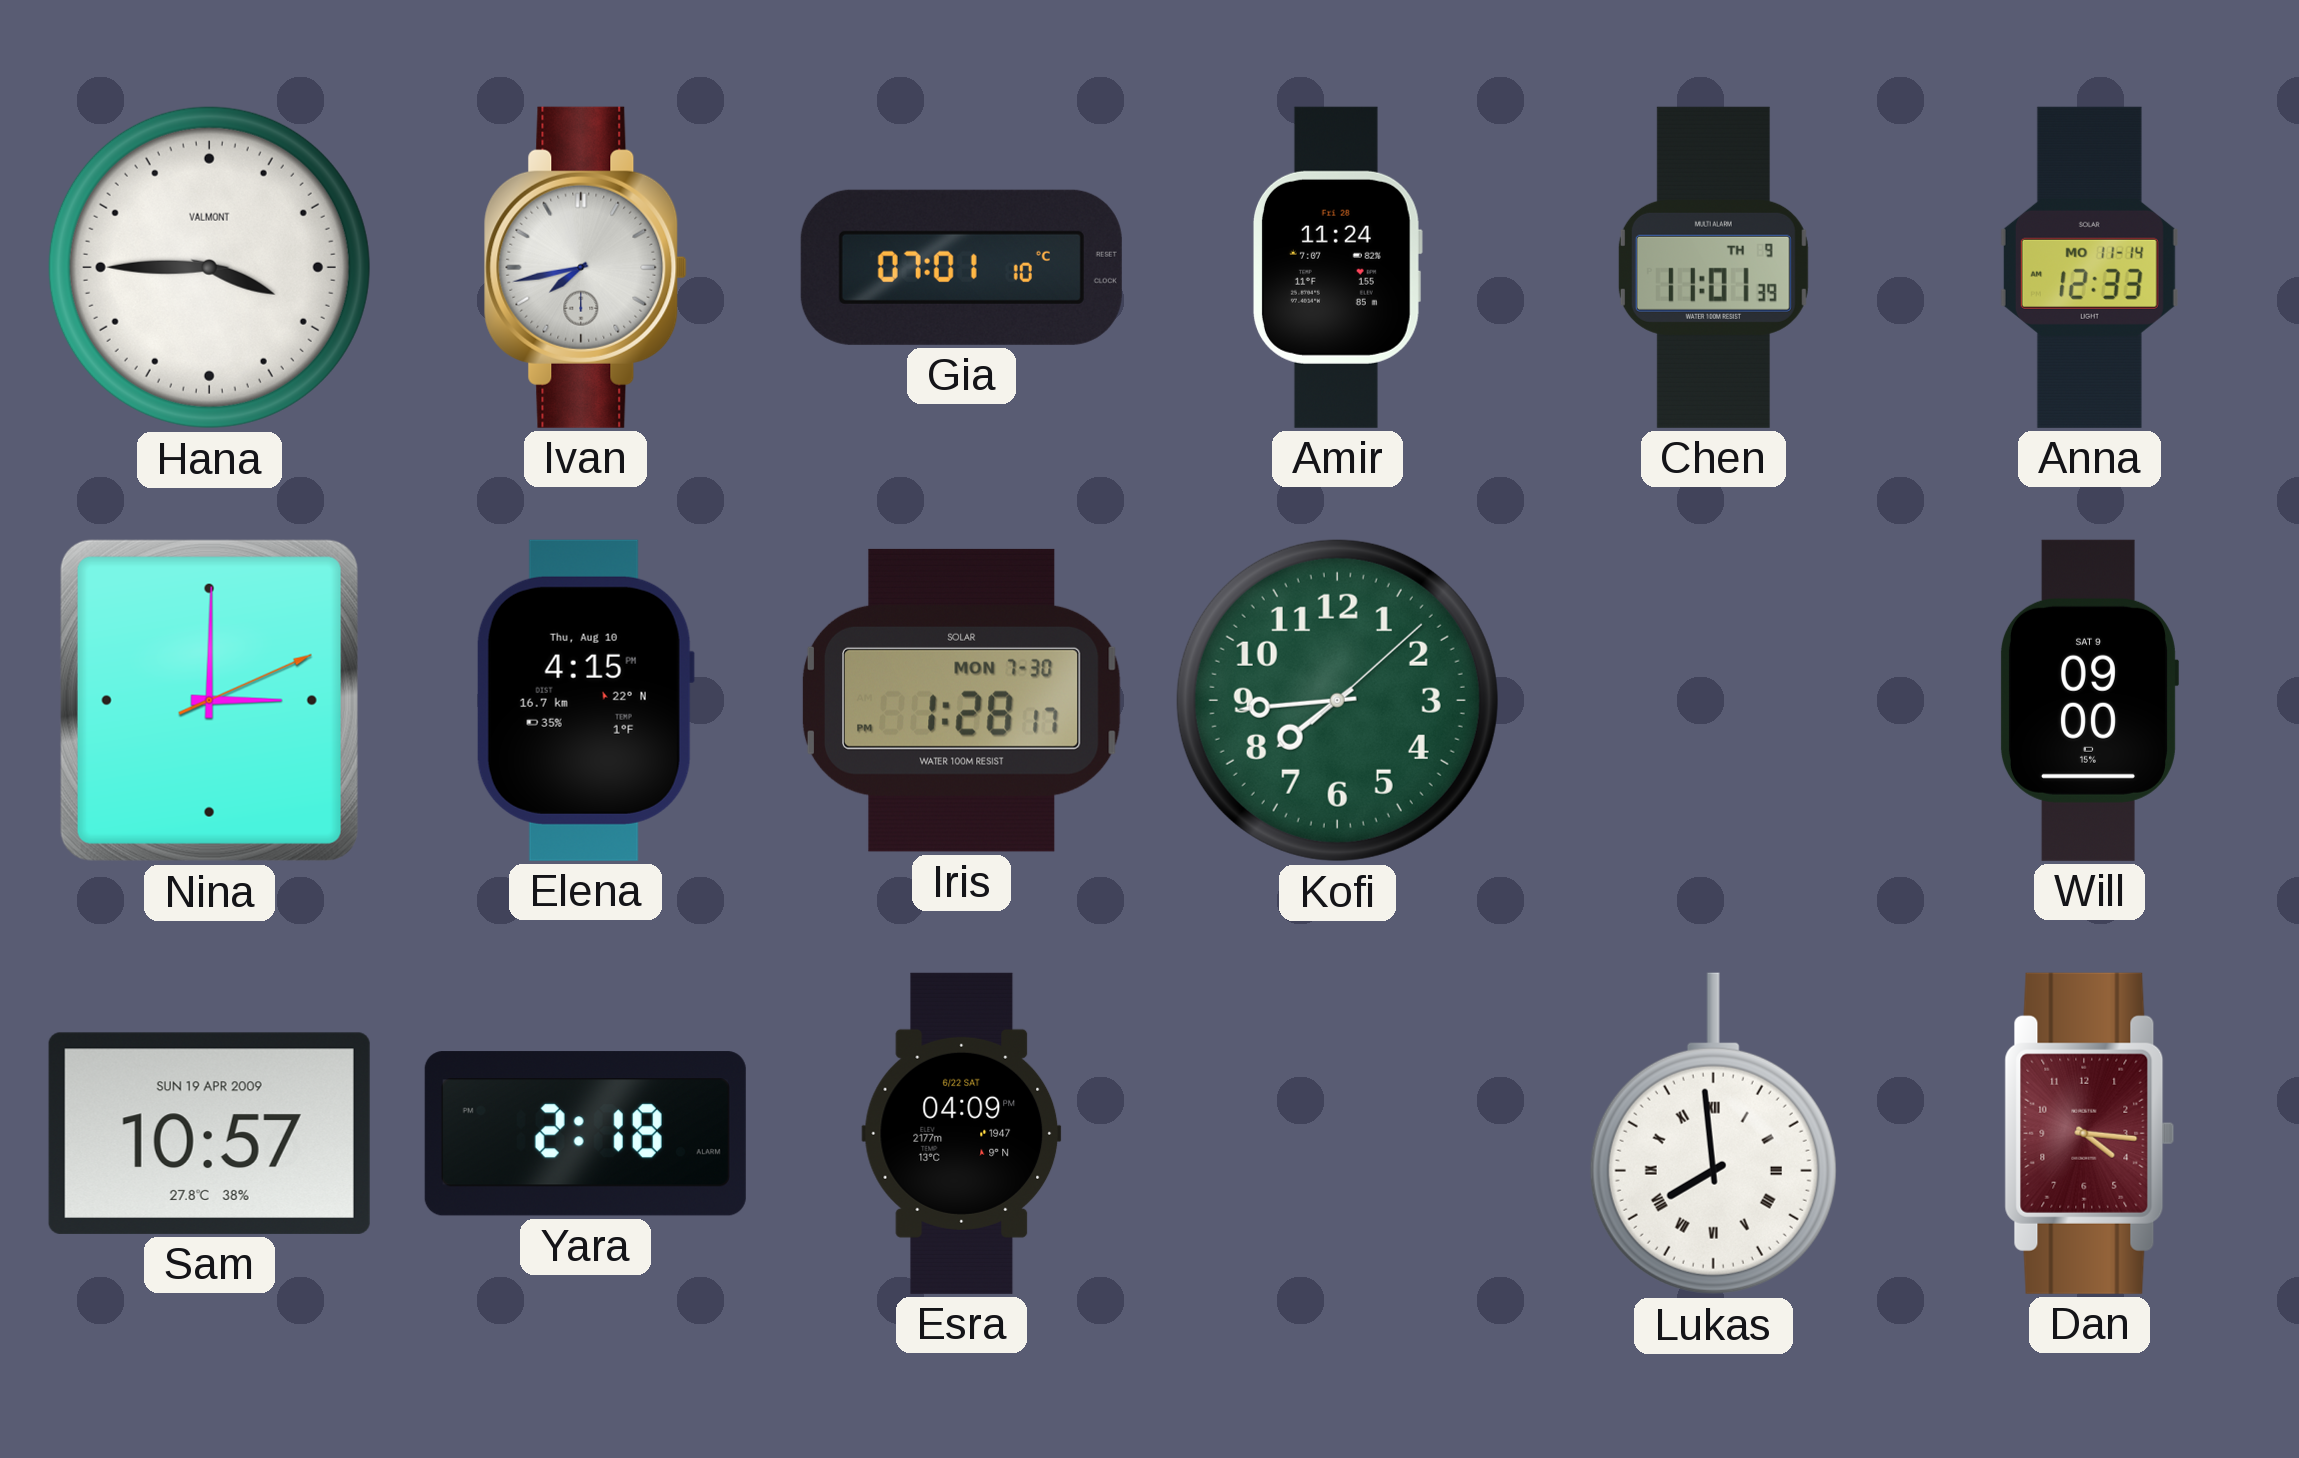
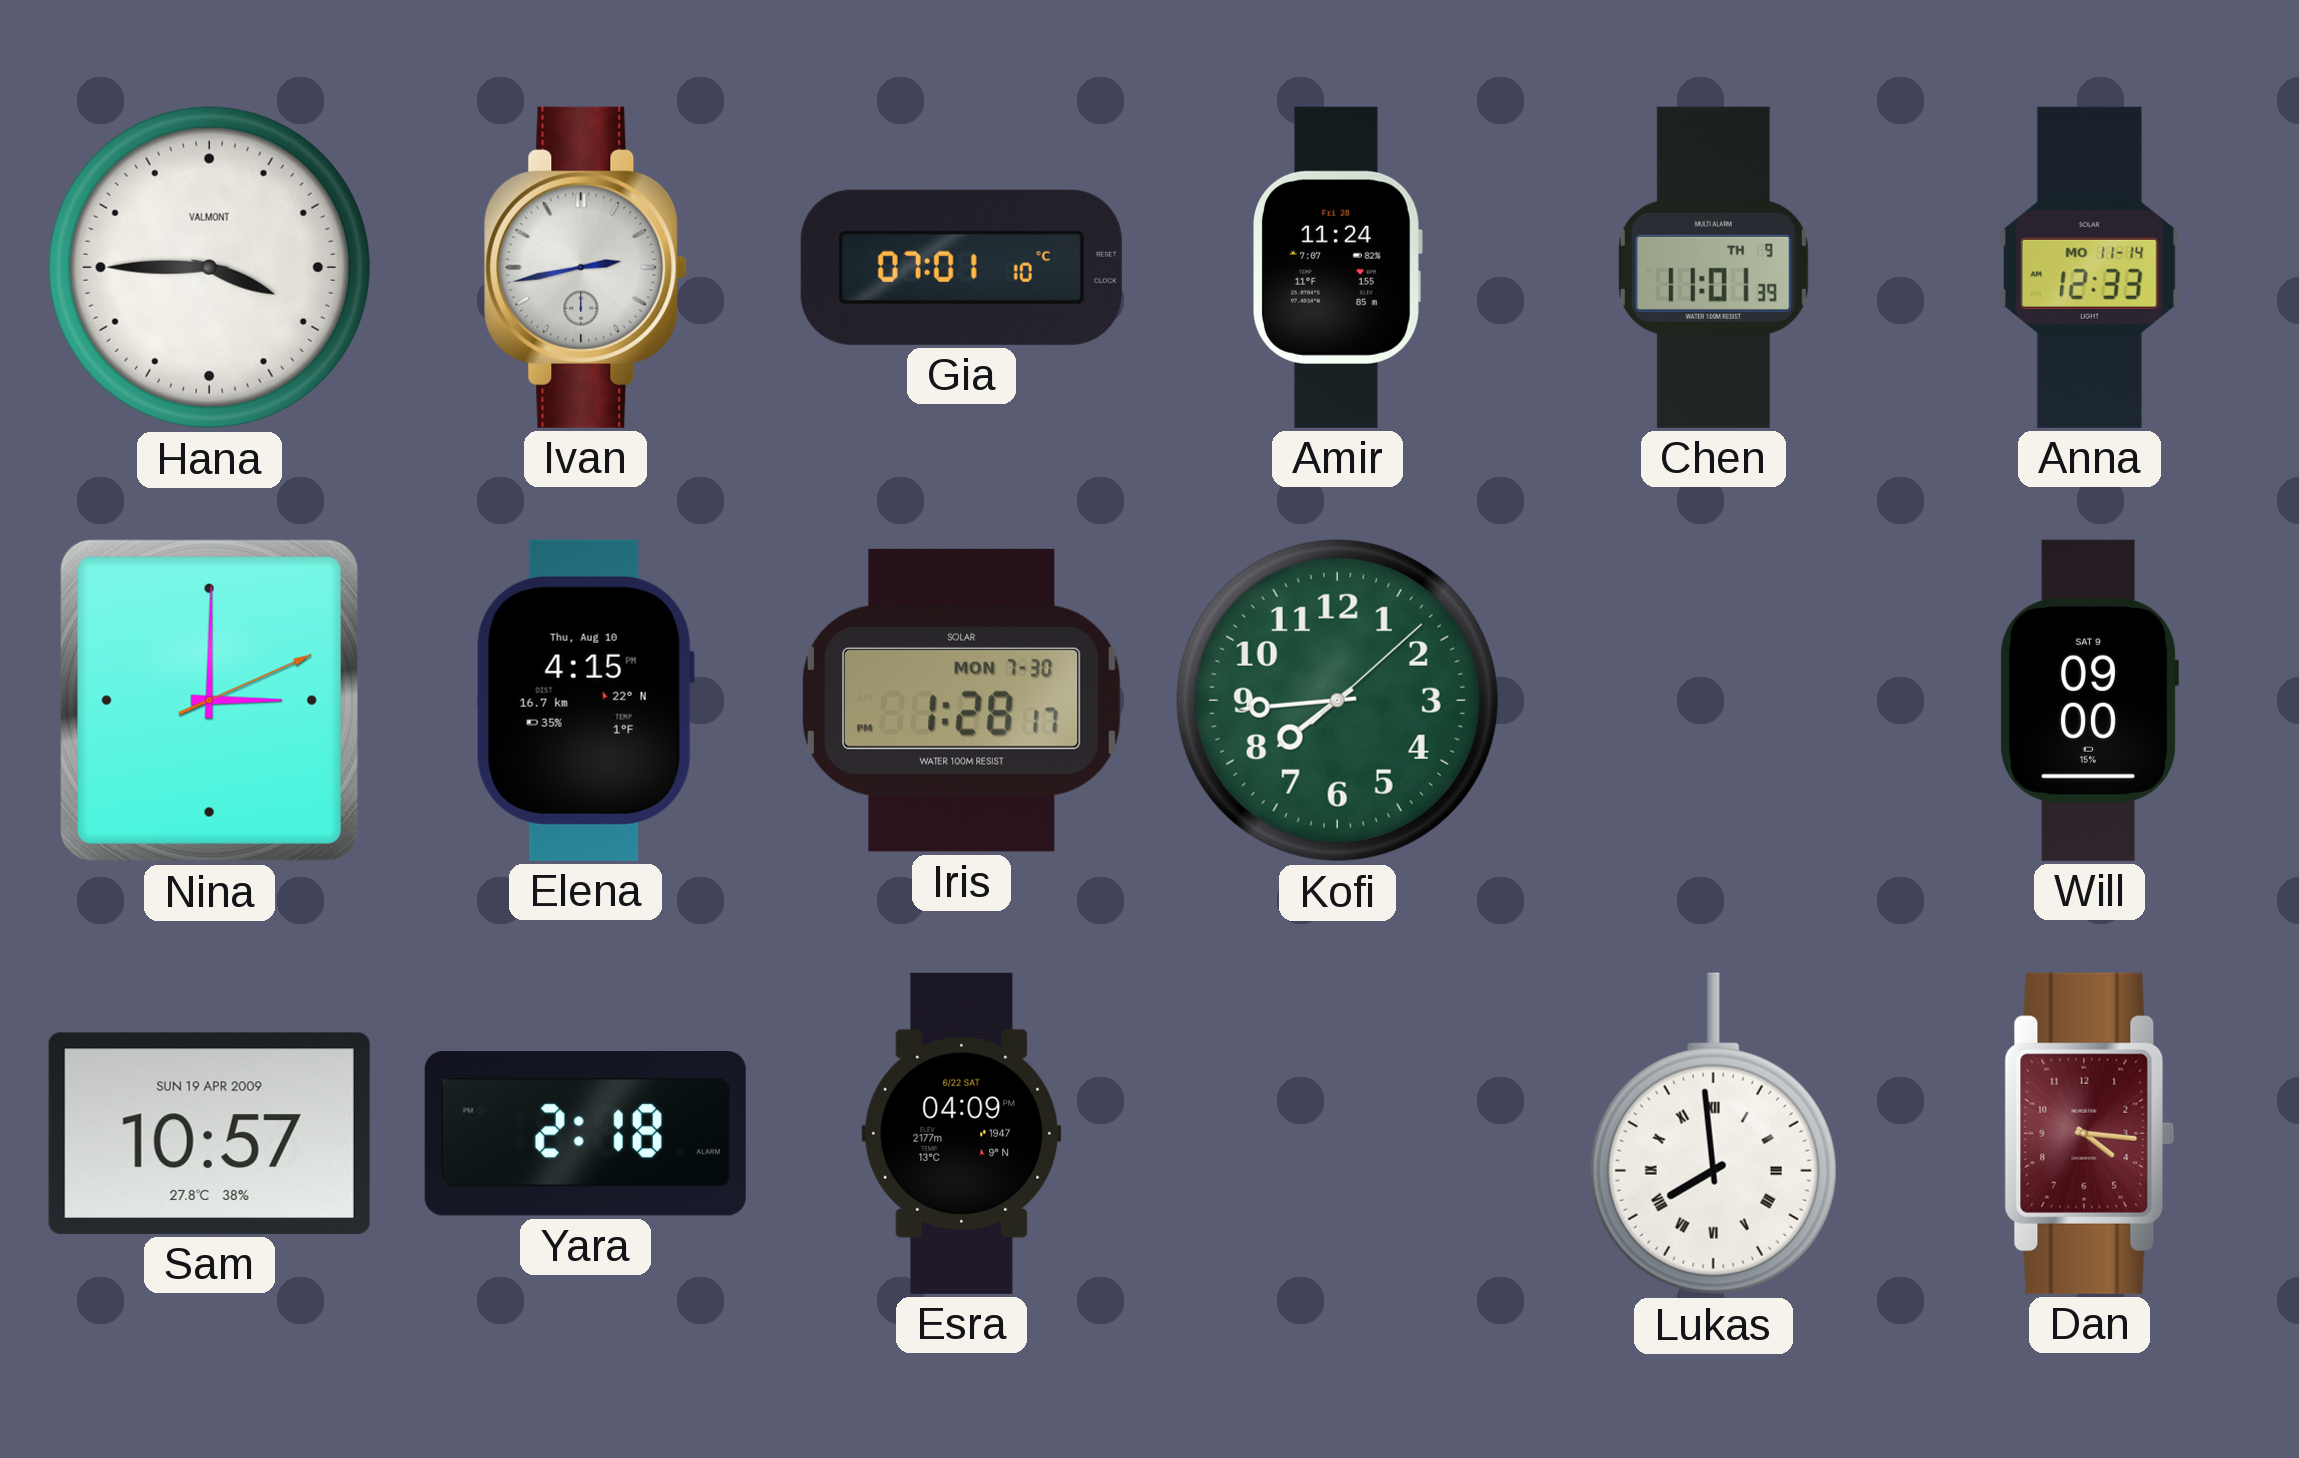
Ivan: 7:43 -> 2:43
